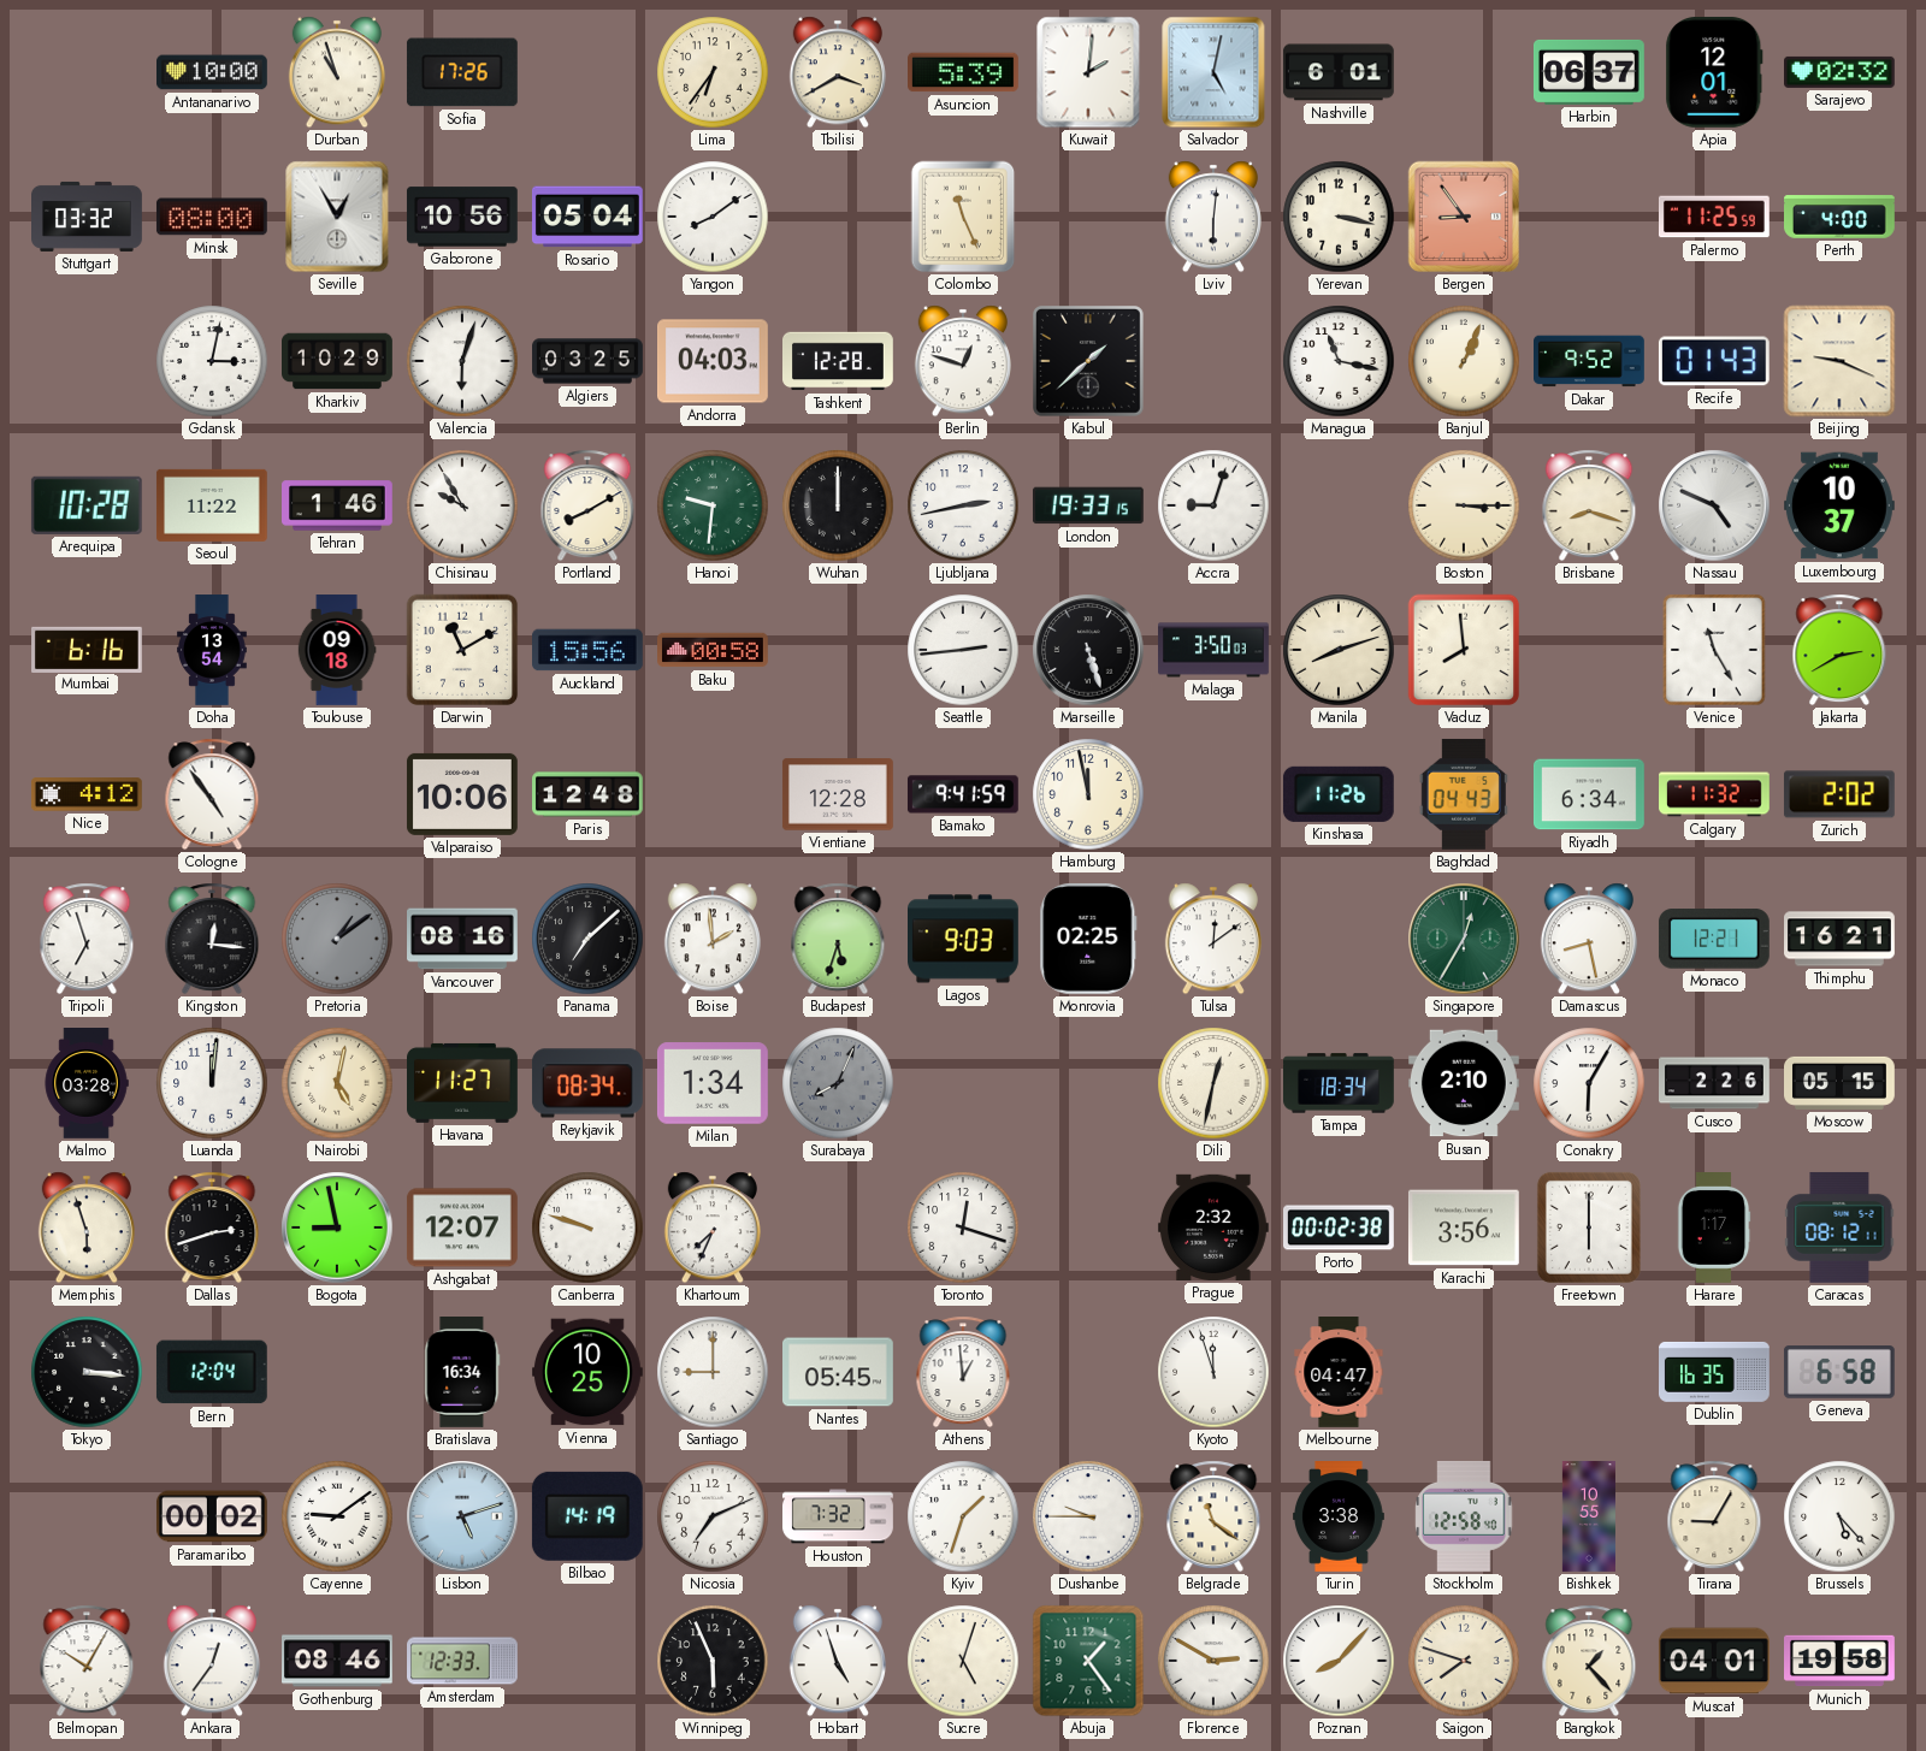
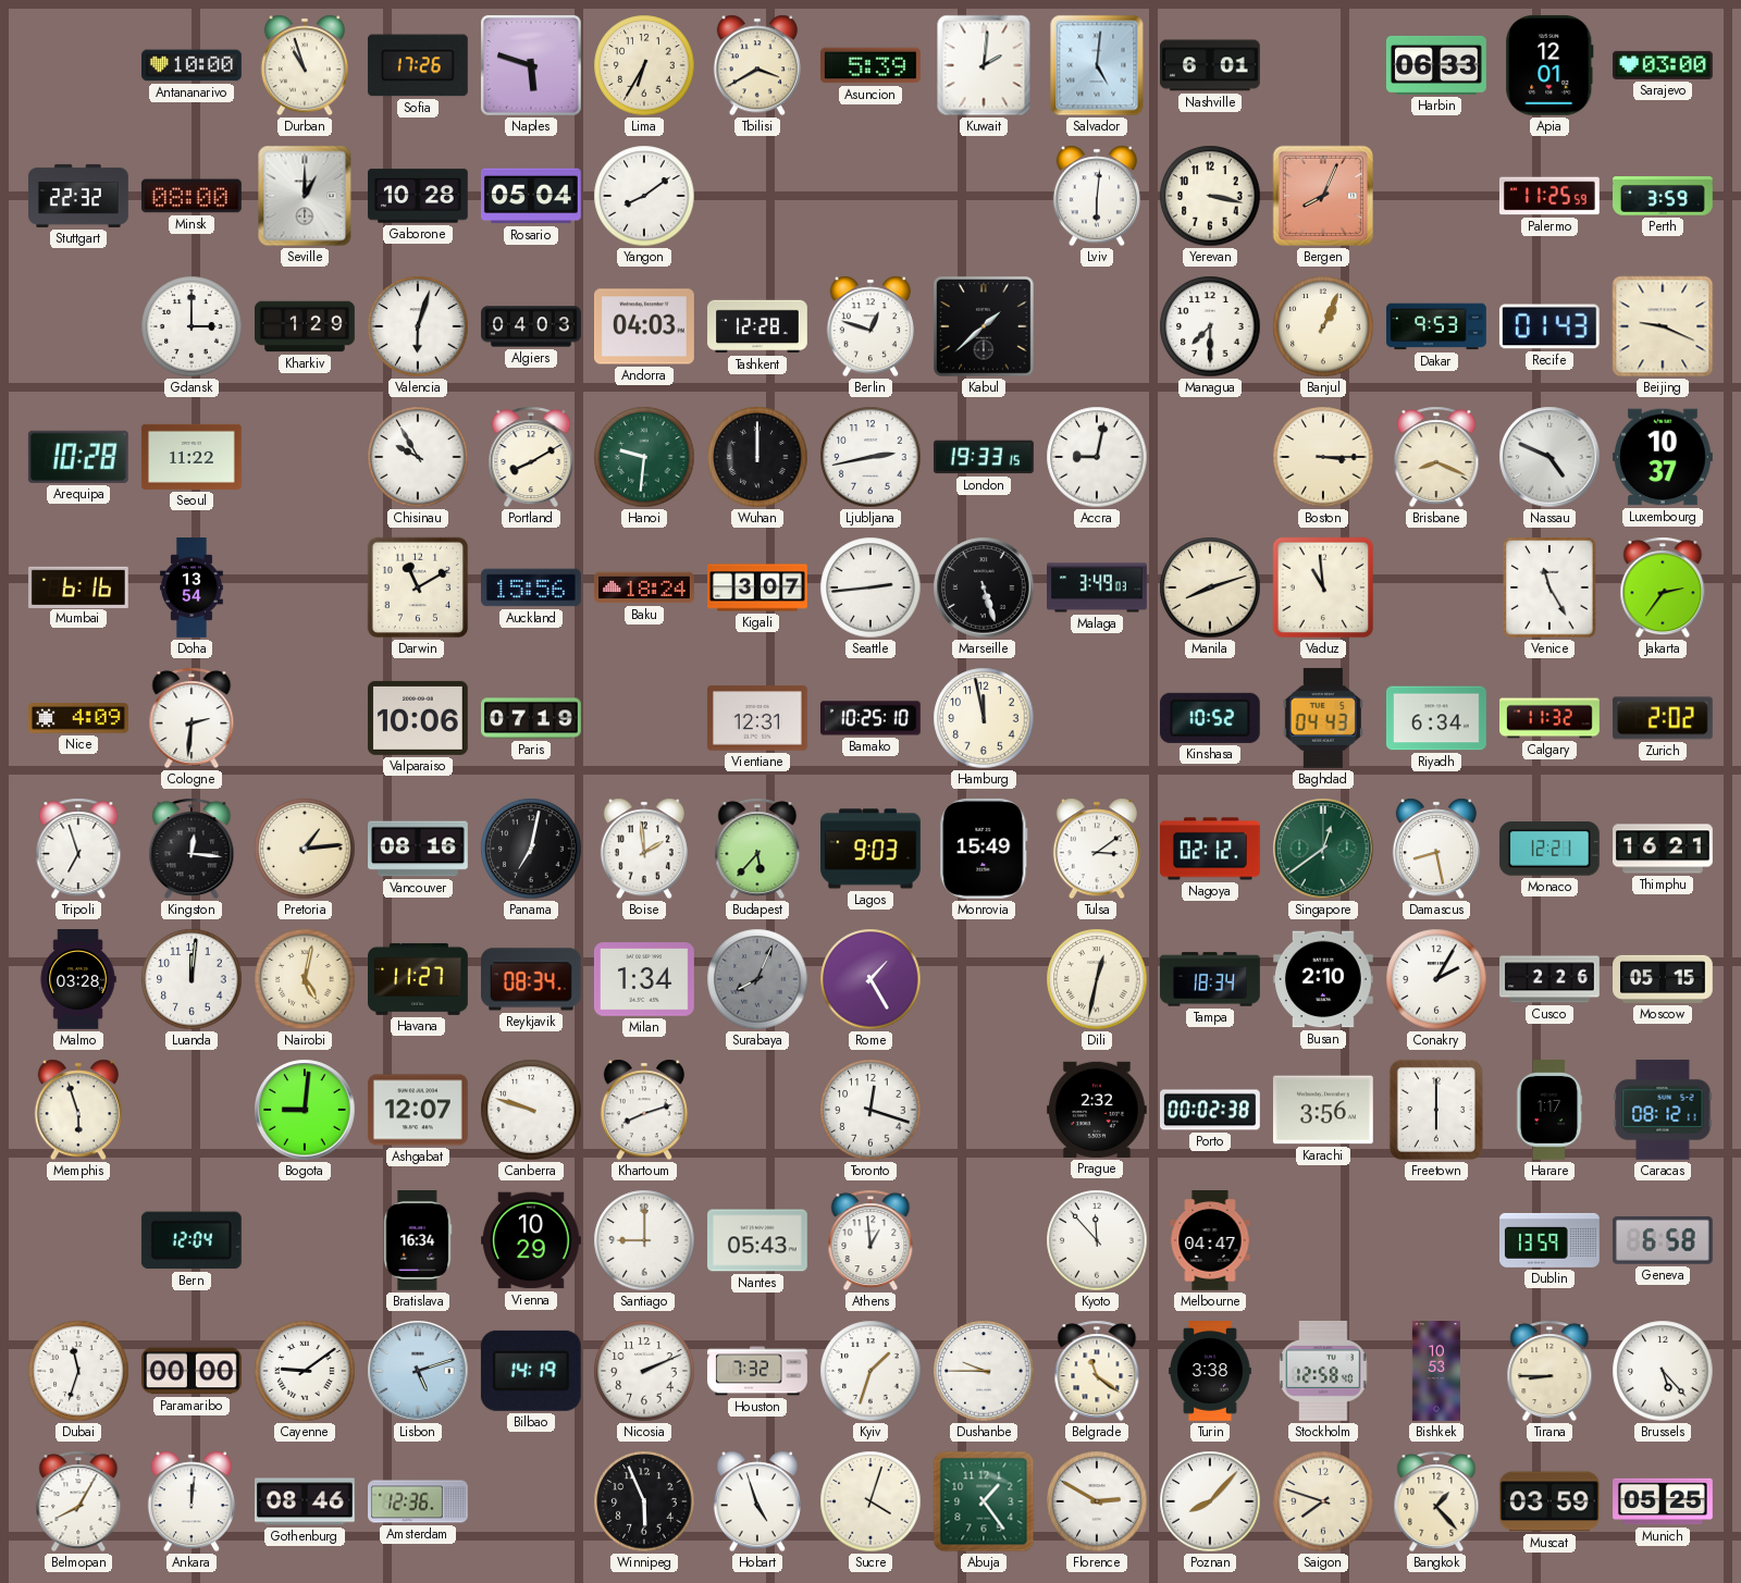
Naples: none -> 5:48
Lima: 6:36 -> 6:35
Salvador: 5:02 -> 5:01
Harbin: 06:37 -> 06:33
Sarajevo: 02:32 -> 03:00
Stuttgart: 03:32 -> 22:32
Seville: 12:55 -> 1:00
Gaborone: 10:56 -> 10:28
Colombo: 11:26 -> none
Bergen: 8:54 -> 8:04
Perth: 4:00 -> 3:59
Gdansk: 3:02 -> 3:00
Kharkiv: 10:29 -> 1:29
Algiers: 03:25 -> 04:03
Managua: 11:17 -> 7:30
Dakar: 9:52 -> 9:53
Tehran: 1:46 -> none
Accra: 9:03 -> 9:02
Brisbane: 8:18 -> 8:19
Toulouse: 09:18 -> none
Baku: 00:58 -> 18:24
Kigali: none -> 3:07
Malaga: 3:50 -> 3:49
Vaduz: 7:59 -> 10:59
Jakarta: 2:40 -> 2:36
Nice: 4:12 -> 4:09
Cologne: 4:54 -> 2:31
Paris: 12:48 -> 07:19
Vientiane: 12:28 -> 12:31
Bamako: 9:41 -> 10:25
Kinshasa: 11:26 -> 10:52
Pretoria: 1:09 -> 1:14
Pretoria dial: grey -> cream
Panama: 7:08 -> 7:02
Budapest: 5:33 -> 5:37
Monrovia: 02:25 -> 15:49
Tulsa: 12:09 -> 3:09
Nagoya: none -> 02:12
Singapore: 12:35 -> 12:39
Rome: none -> 1:25
Conakry: 6:05 -> 2:05
Dallas: 2:42 -> none
Bogota: 8:58 -> 9:01
Khartoum: 7:34 -> 8:12
Tokyo: 3:16 -> none
Vienna: 10:25 -> 10:29
Nantes: 05:45 -> 05:43
Kyoto: 11:57 -> 11:53
Dublin: 16:35 -> 13:59
Dubai: none -> 11:33
Paramaribo: 00:02 -> 00:00
Nicosia: 7:11 -> 2:11
Bishkek: 10:55 -> 10:53
Tirana: 9:05 -> 8:45
Belmopan: 10:05 -> 8:05
Ankara: 12:36 -> 12:01
Amsterdam: 12:33 -> 12:36
Sucre: 5:03 -> 4:03
Muscat: 04:01 -> 03:59
Munich: 19:58 -> 05:25
